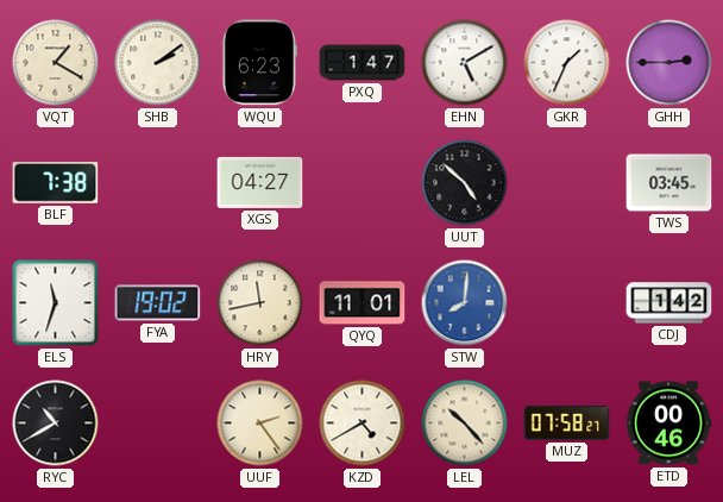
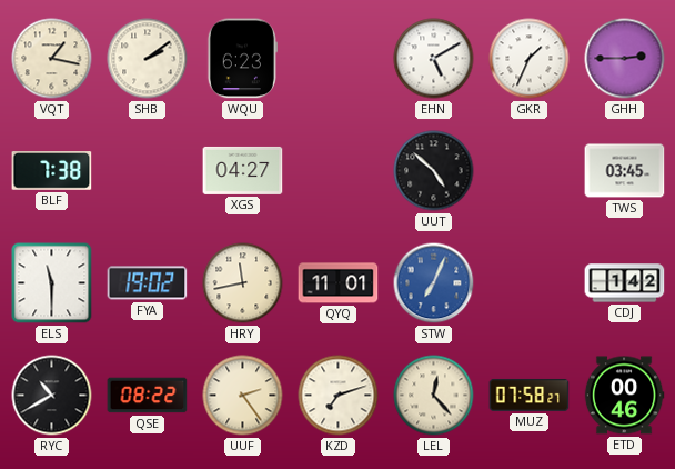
VQT: 1:20 -> 1:17
PXQ: 1:47 -> none
ELS: 11:33 -> 11:30
STW: 8:01 -> 7:04
QSE: none -> 08:22
KZD: 4:40 -> 7:12
LEL: 10:23 -> 12:23
